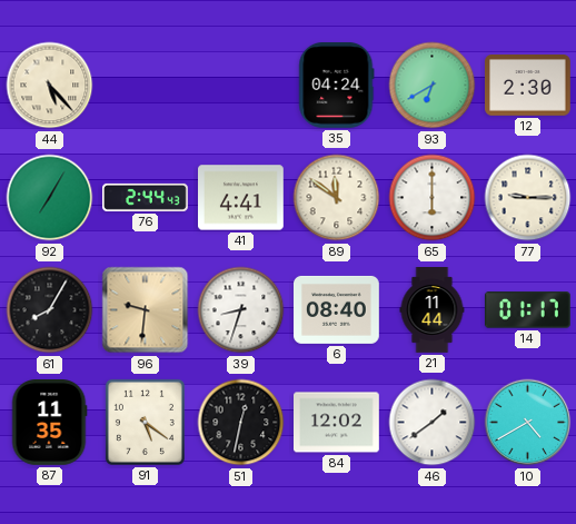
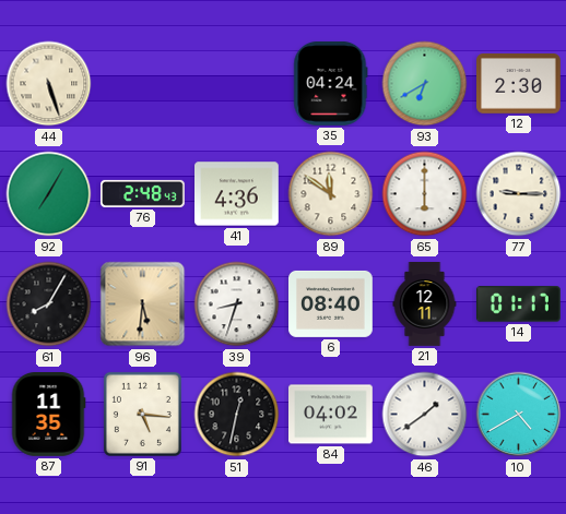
44: 5:23 -> 5:27
76: 2:44 -> 2:48
41: 4:41 -> 4:36
96: 9:31 -> 5:31
21: 11:44 -> 12:11
91: 5:21 -> 5:16
84: 12:02 -> 04:02
